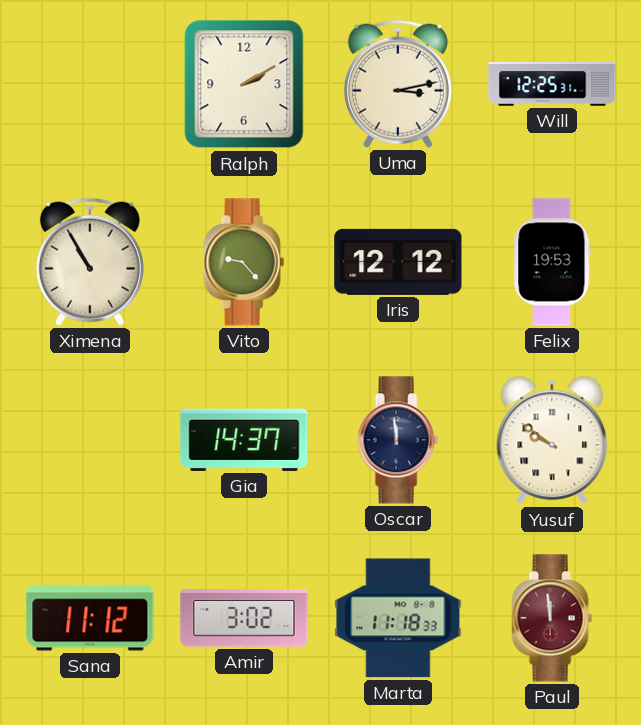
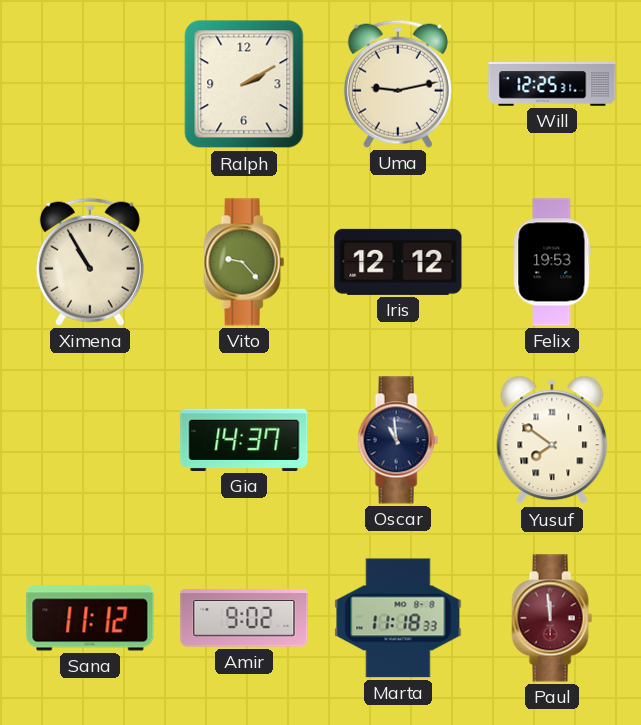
Uma: 3:13 -> 9:13
Oscar: 11:59 -> 10:59
Yusuf: 9:51 -> 7:51
Amir: 3:02 -> 9:02
